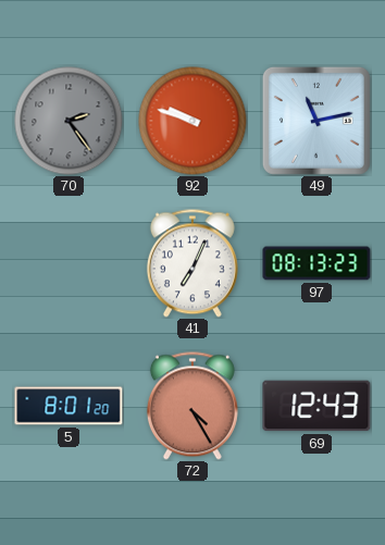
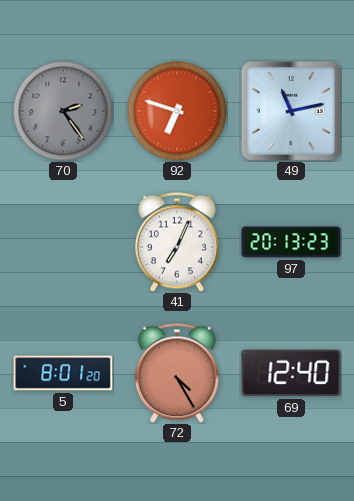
92: 9:48 -> 6:48
97: 08:13 -> 20:13
69: 12:43 -> 12:40
